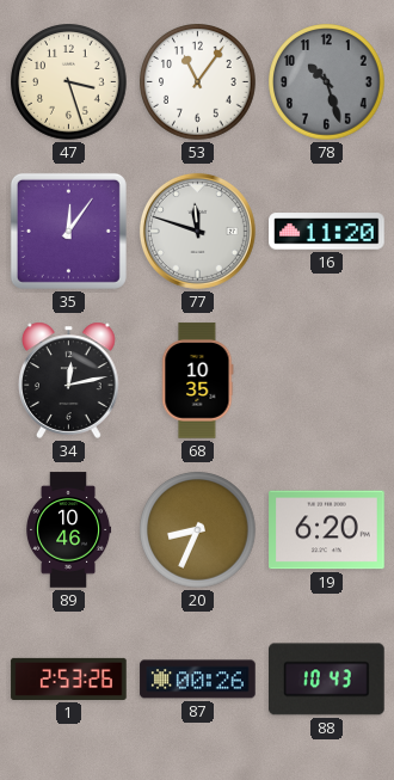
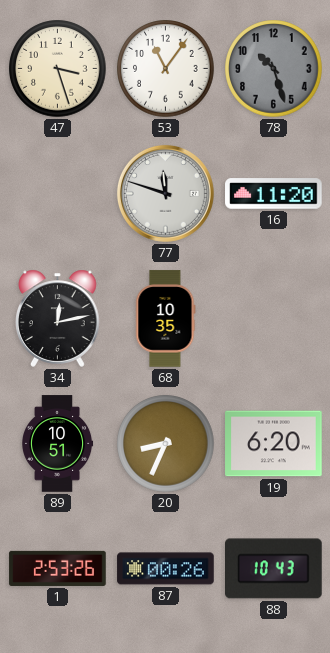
35: 12:06 -> none
89: 10:46 -> 10:51
